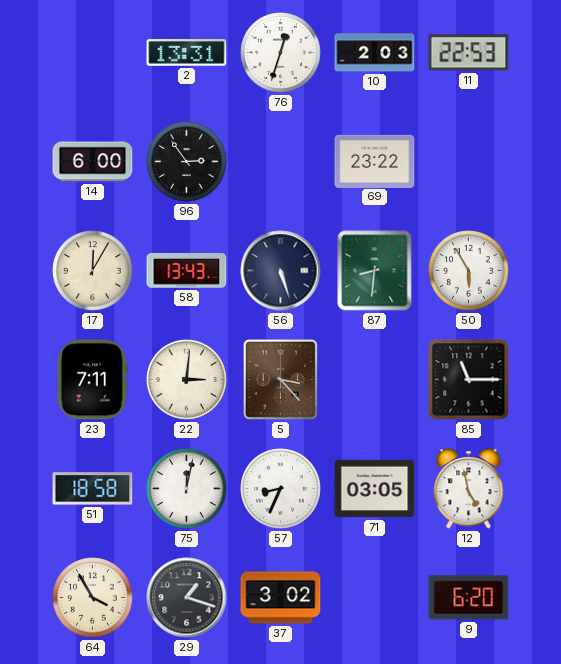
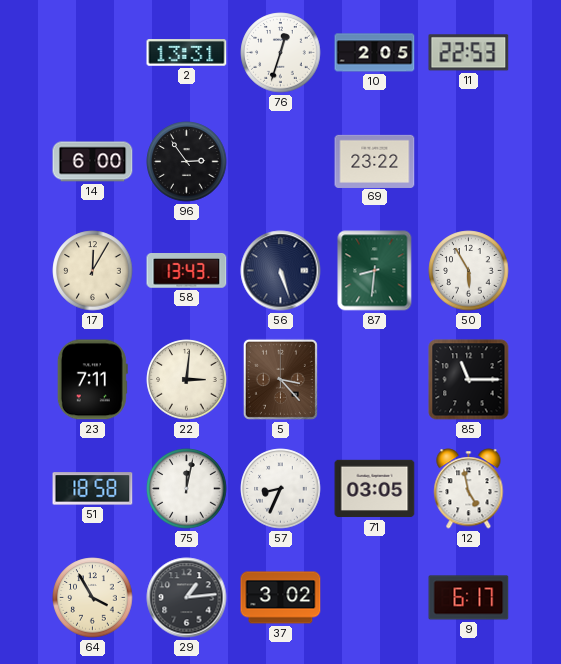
10: 2:03 -> 2:05
29: 1:18 -> 1:14
9: 6:20 -> 6:17
